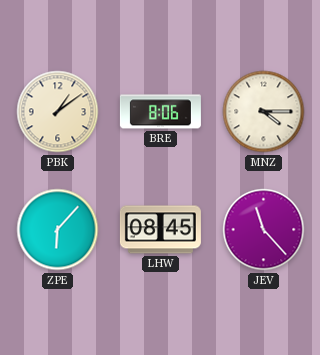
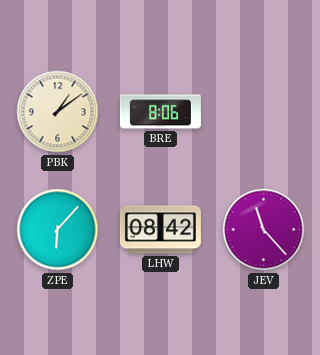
MNZ: 4:15 -> none
LHW: 08:45 -> 08:42
